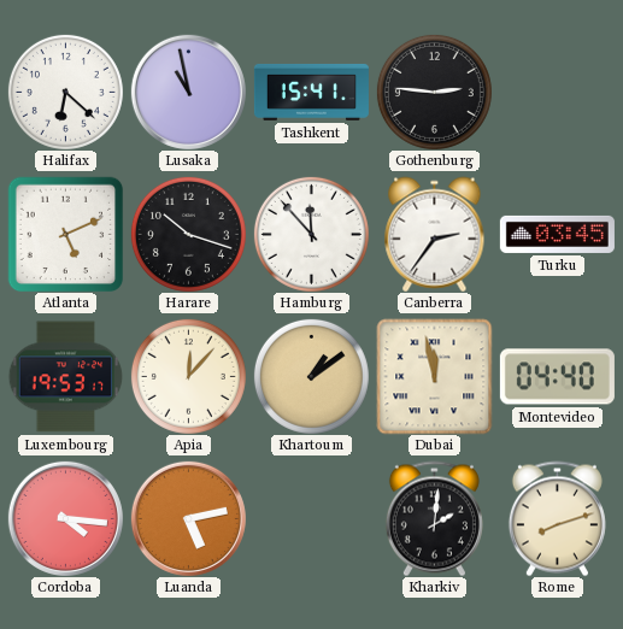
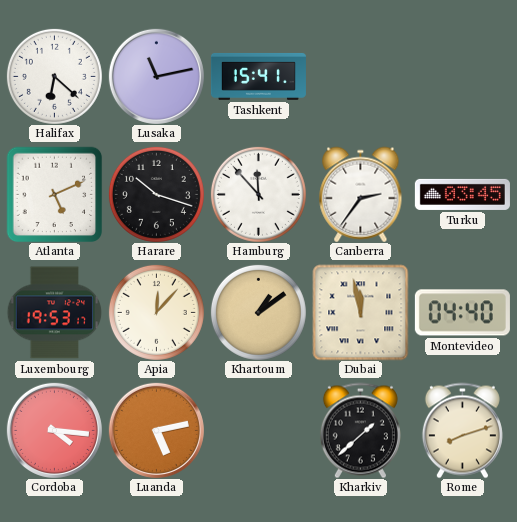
Lusaka: 10:58 -> 11:13
Gothenburg: 2:46 -> none
Kharkiv: 2:01 -> 1:38
